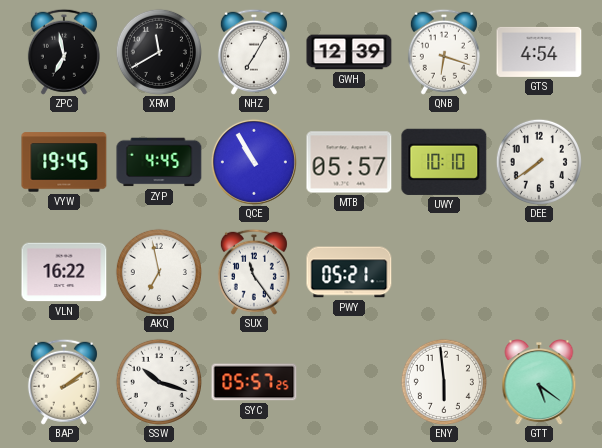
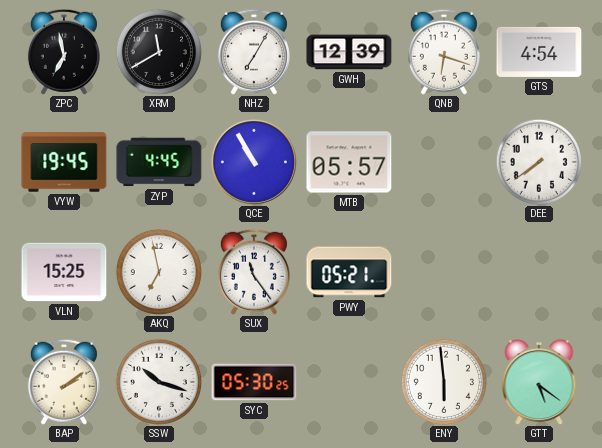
UWY: 10:10 -> none
VLN: 16:22 -> 15:25
SYC: 05:57 -> 05:30
